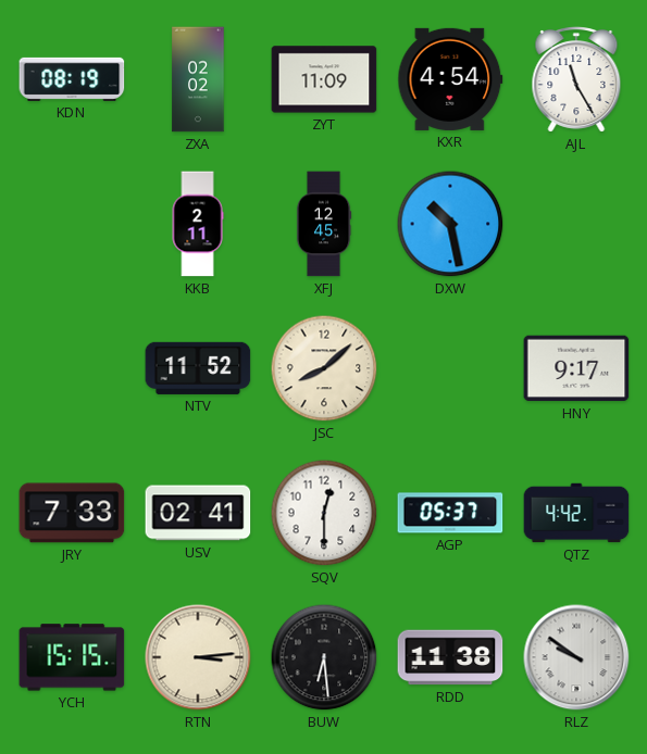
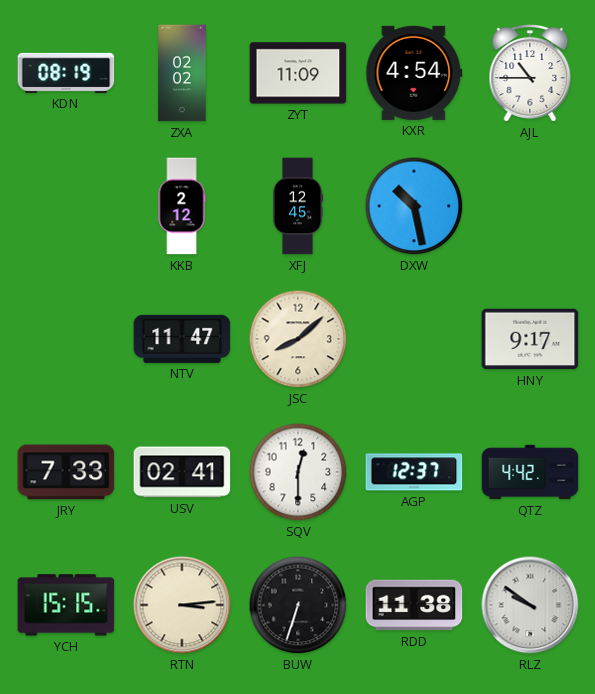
AJL: 11:25 -> 10:45
KKB: 2:11 -> 2:12
NTV: 11:52 -> 11:47
AGP: 05:37 -> 12:37
BUW: 6:29 -> 6:33
